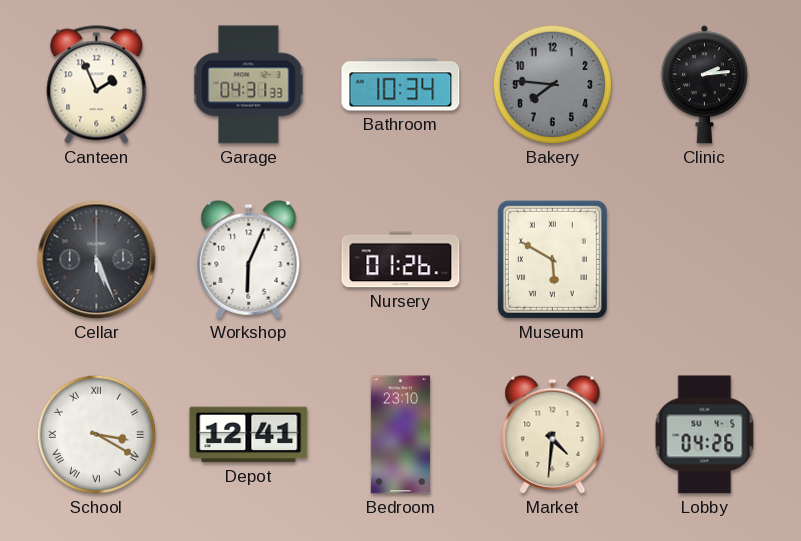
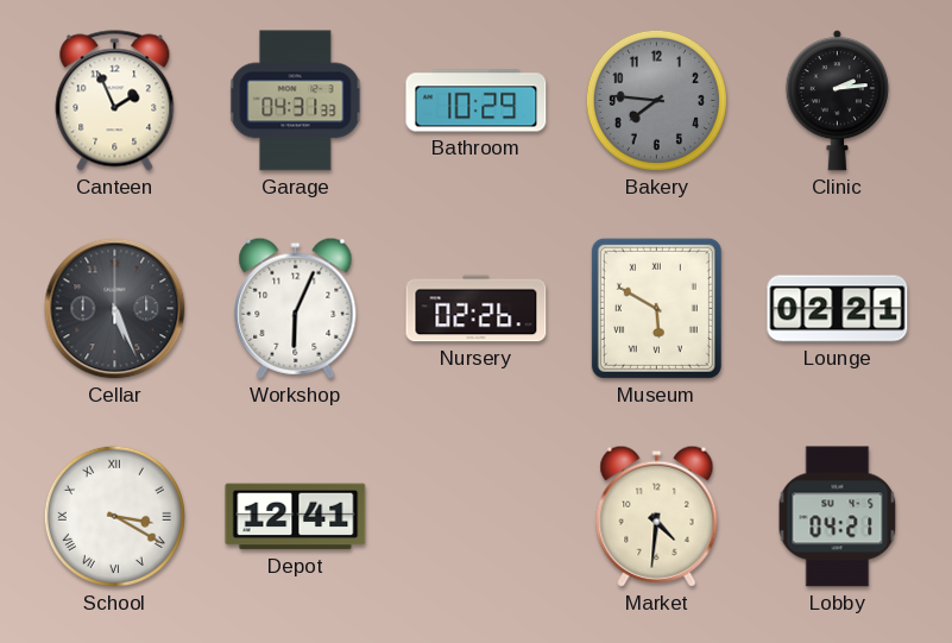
Bathroom: 10:34 -> 10:29
Nursery: 01:26 -> 02:26
Lounge: none -> 02:21
Bedroom: 23:10 -> none
Lobby: 04:26 -> 04:21
